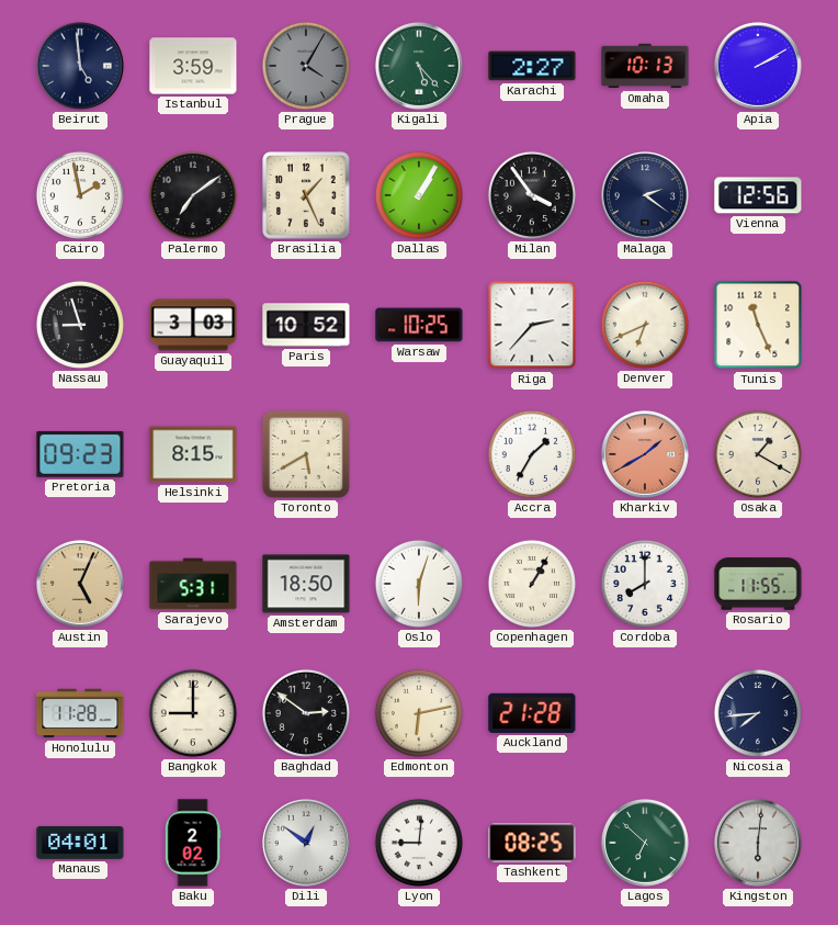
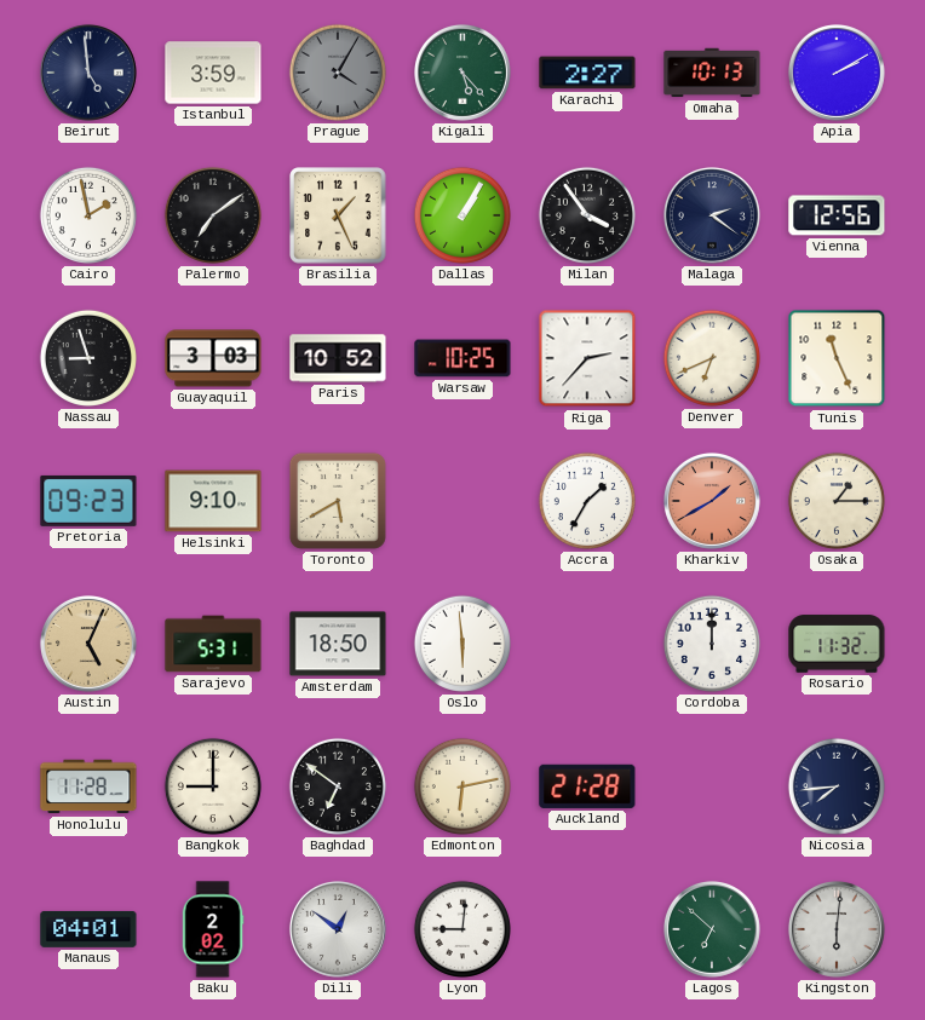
Helsinki: 8:15 -> 9:10
Osaka: 1:20 -> 1:15
Oslo: 6:03 -> 5:59
Copenhagen: 1:05 -> none
Cordoba: 8:00 -> 12:00
Rosario: 11:55 -> 11:32
Baghdad: 2:51 -> 6:51
Tashkent: 08:25 -> none
